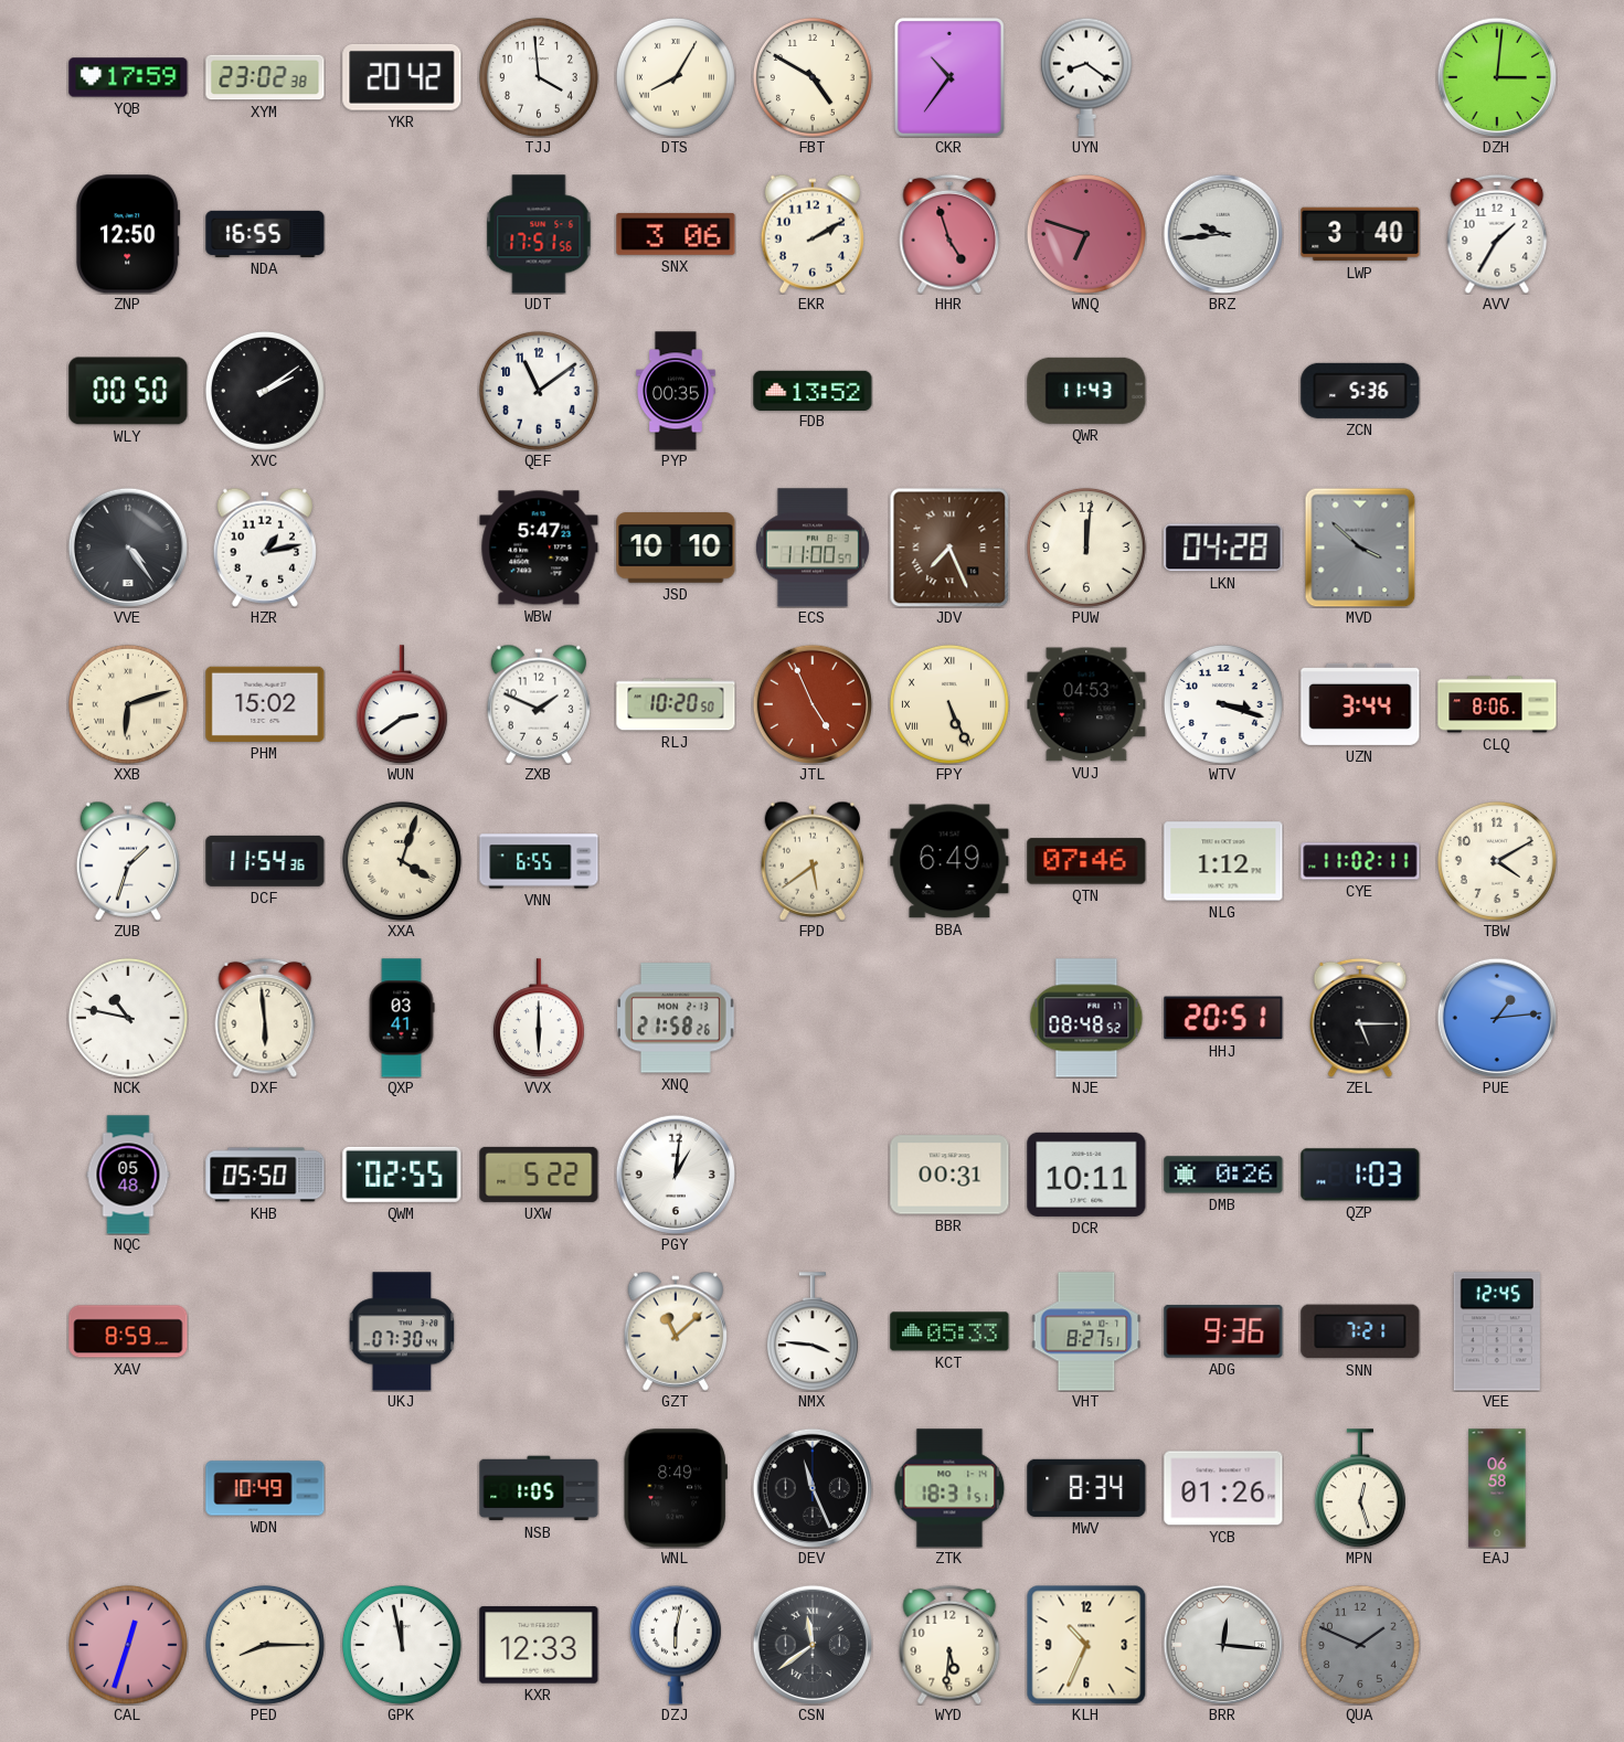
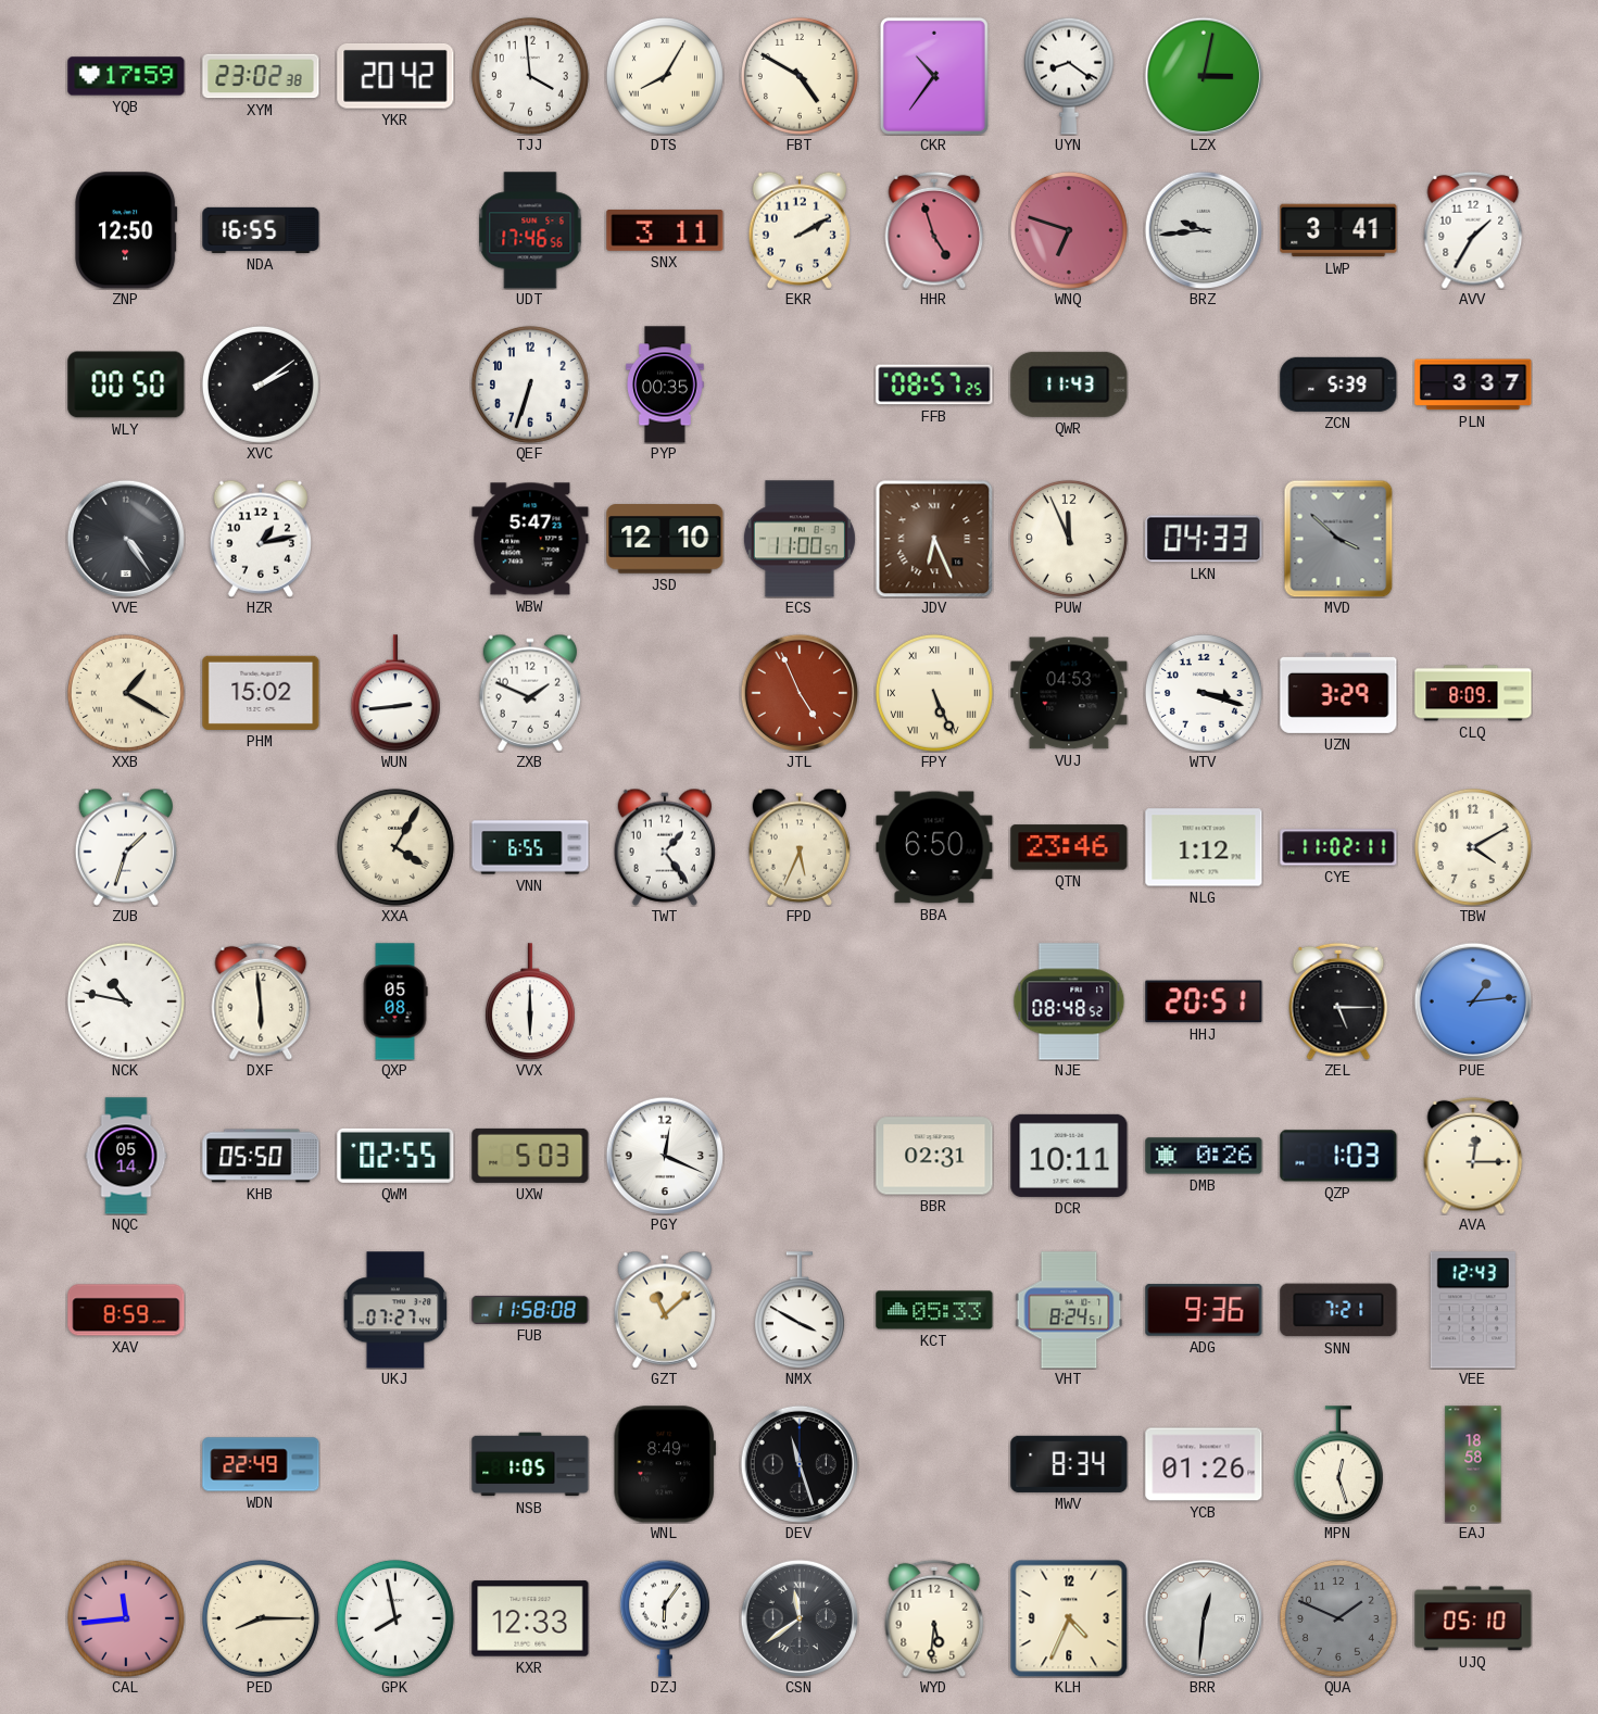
LZX: none -> 3:02
DZH: 3:01 -> none
UDT: 17:51 -> 17:46
SNX: 3:06 -> 3:11
LWP: 3:40 -> 3:41
QEF: 11:09 -> 6:33
FDB: 13:52 -> none
FFB: none -> 08:57
ZCN: 5:36 -> 5:39
PLN: none -> 3:37
JSD: 10:10 -> 12:10
JDV: 7:26 -> 6:26
PUW: 12:01 -> 11:56
LKN: 04:28 -> 04:33
XXB: 6:12 -> 1:20
WUN: 2:39 -> 2:44
RLJ: 10:20 -> none
UZN: 3:44 -> 3:29
CLQ: 8:06 -> 8:09
DCF: 11:54 -> none
XXA: 4:03 -> 4:05
TWT: none -> 1:24
FPD: 5:39 -> 5:34
BBA: 6:49 -> 6:50
QTN: 07:46 -> 23:46
QXP: 03:41 -> 05:08
XNQ: 21:58 -> none
NQC: 05:48 -> 05:14
UXW: 5:22 -> 5:03
PGY: 1:01 -> 12:19
BBR: 00:31 -> 02:31
AVA: none -> 12:15
UKJ: 07:30 -> 07:27
FUB: none -> 11:58
NMX: 3:46 -> 3:50
VHT: 8:27 -> 8:24
VEE: 12:45 -> 12:43
WDN: 10:49 -> 22:49
DEV: 11:26 -> 11:27
ZTK: 18:31 -> none
EAJ: 06:58 -> 18:58
CAL: 12:33 -> 11:44
GPK: 11:58 -> 7:58
DZJ: 6:02 -> 6:06
KLH: 10:34 -> 4:34
BRR: 12:16 -> 12:31
UJQ: none -> 05:10
